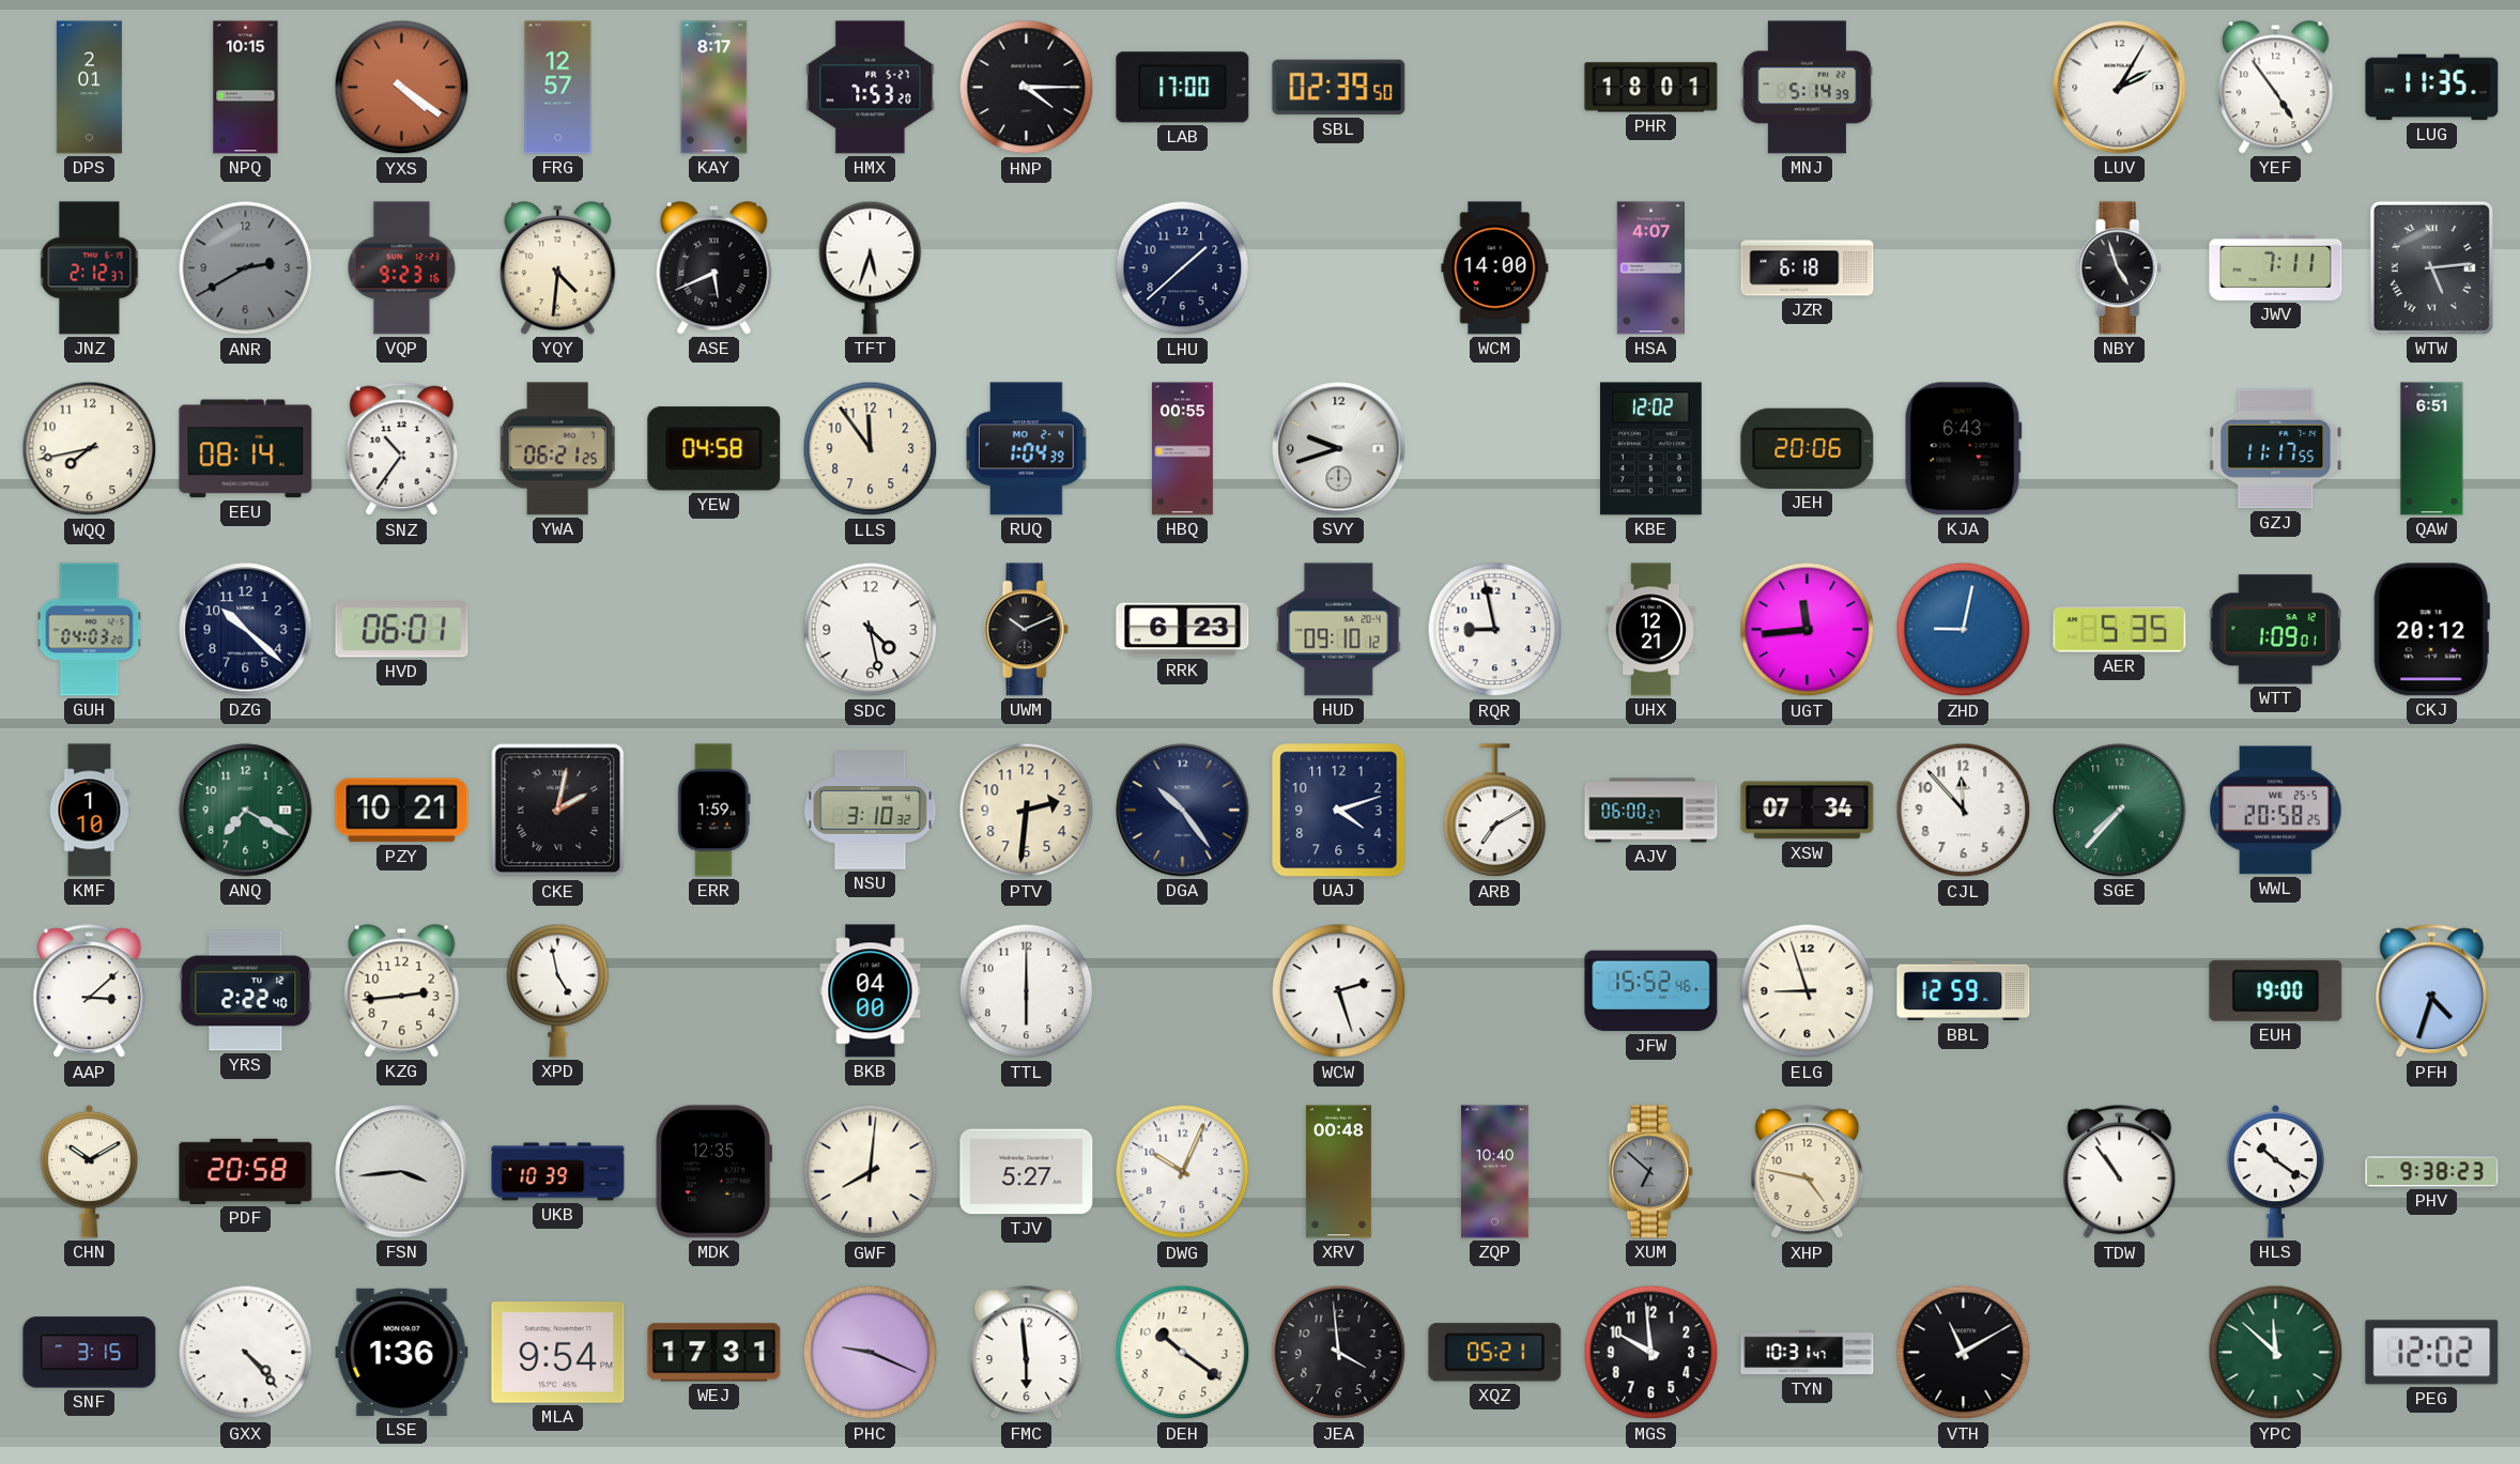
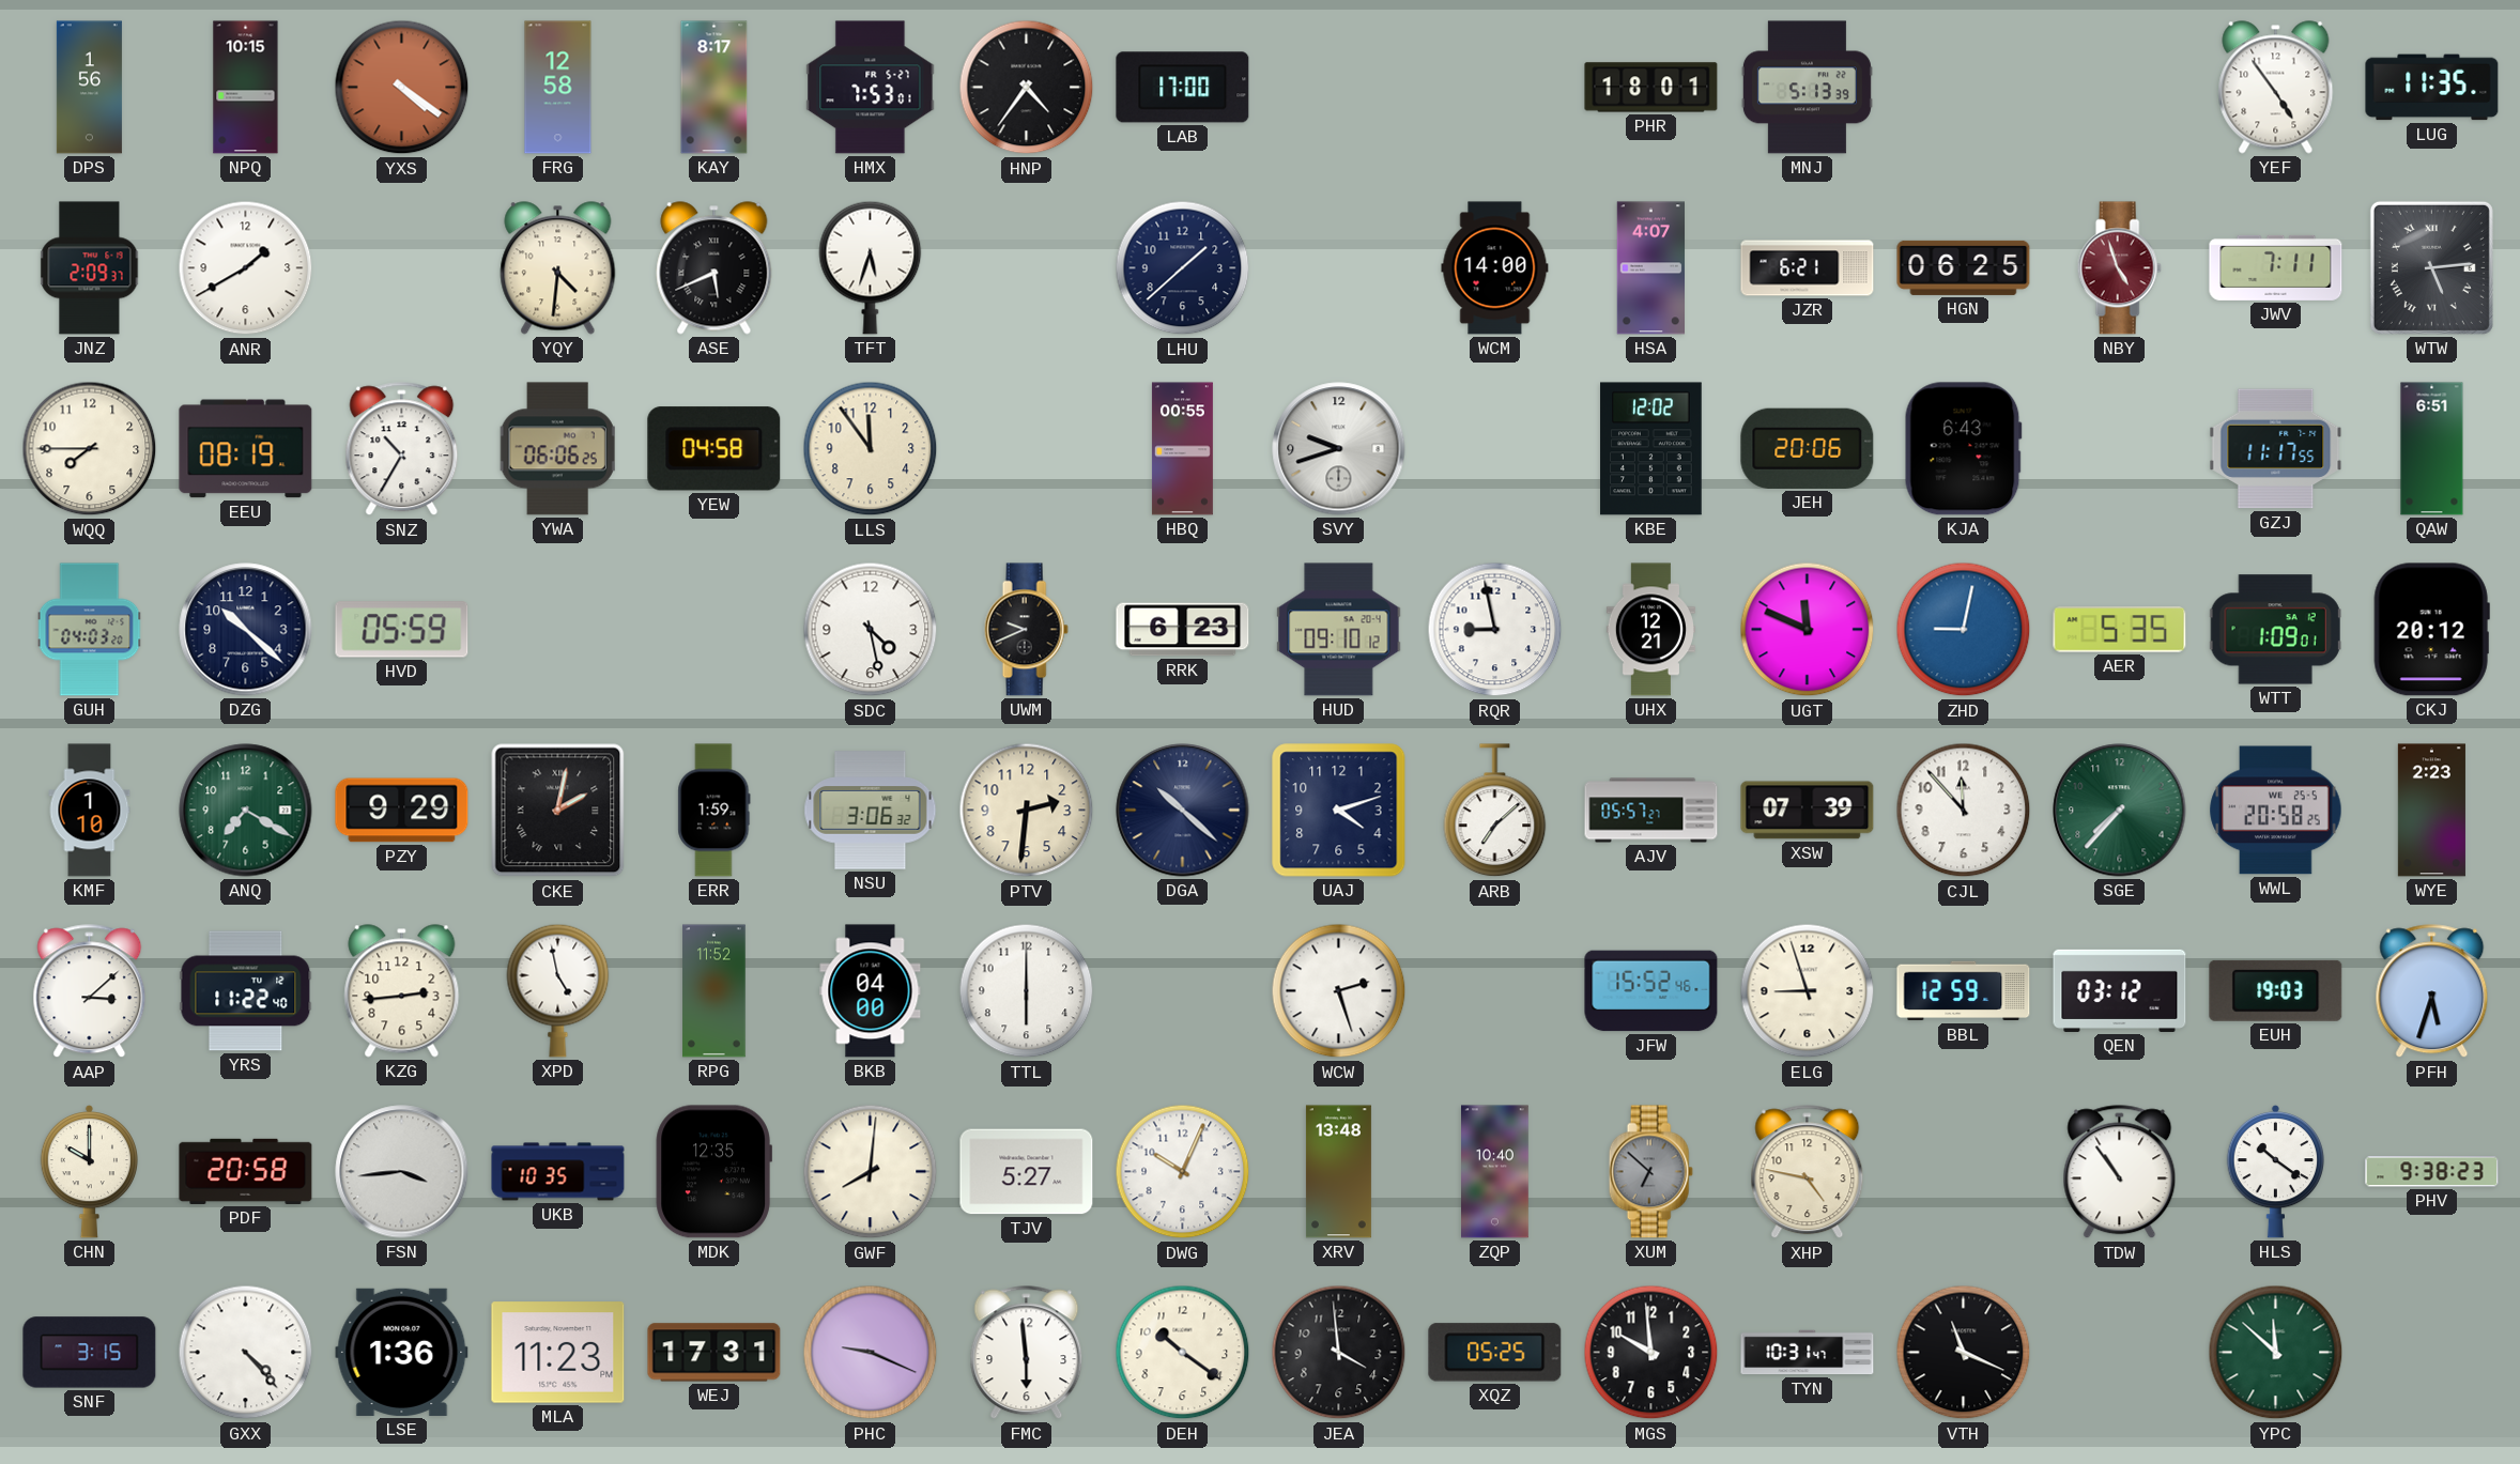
DPS: 2:01 -> 1:56
FRG: 12:57 -> 12:58
HMX: 7:53:20 -> 7:53:01
HNP: 4:15 -> 4:36
SBL: 02:39 -> none
MNJ: 5:14 -> 5:13
LUV: 2:05 -> none
JNZ: 2:12 -> 2:09
ANR: 2:40 -> 1:40
ANR dial: grey -> white
VQP: 9:23 -> none
JZR: 6:18 -> 6:21
HGN: none -> 06:25
NBY dial: black -> burgundy
WQQ: 7:43 -> 7:45
EEU: 08:14 -> 08:19
SNZ: 10:36 -> 10:35
YWA: 06:21 -> 06:06
RUQ: 1:04 -> none
HVD: 06:01 -> 05:59
UWM: 10:11 -> 9:41
UGT: 11:44 -> 11:49
PZY: 10:21 -> 9:29
NSU: 3:10 -> 3:06
DGA: 10:24 -> 10:22
ARB: 7:10 -> 7:08
AJV: 06:00 -> 05:57
XSW: 07:34 -> 07:39
WYE: none -> 2:23
YRS: 2:22 -> 11:22
RPG: none -> 11:52
QEN: none -> 03:12
EUH: 19:00 -> 19:03
PFH: 4:33 -> 5:33
CHN: 10:10 -> 10:00
UKB: 10:39 -> 10:35
XRV: 00:48 -> 13:48
MLA: 9:54 -> 11:23
XQZ: 05:21 -> 05:25
VTH: 11:10 -> 11:19
PEG: 12:02 -> none
